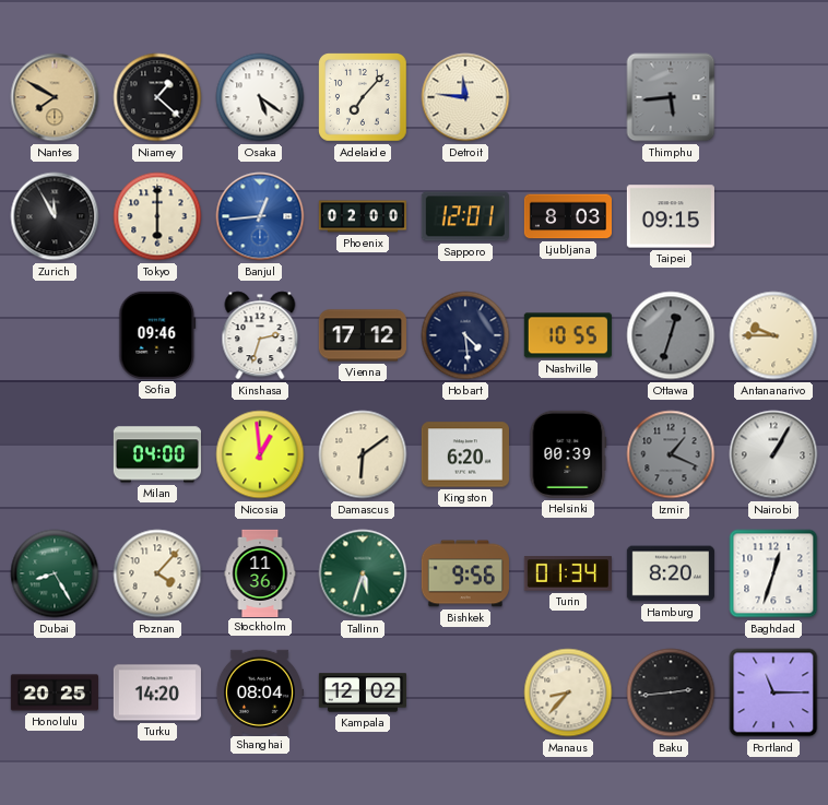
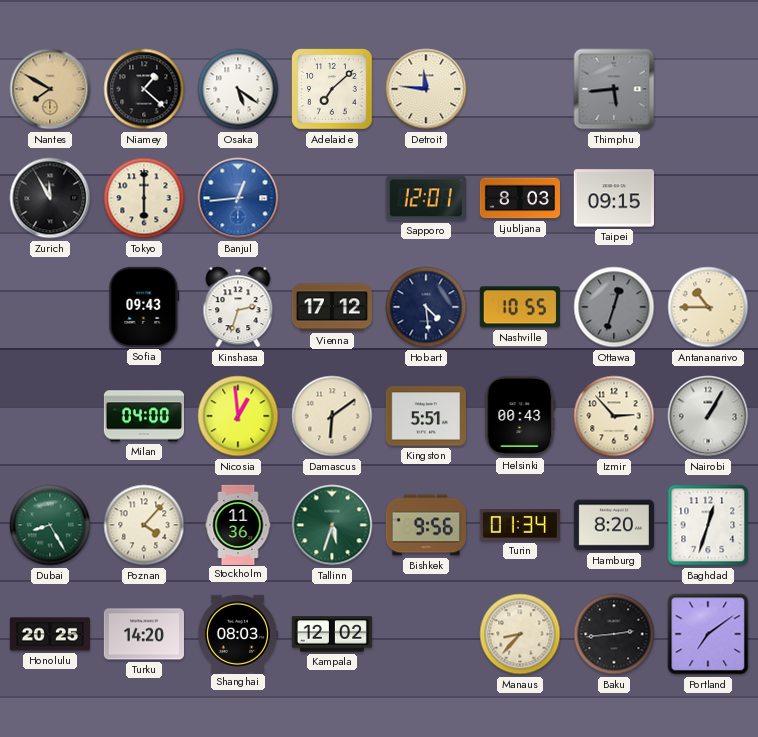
Adelaide: 7:07 -> 7:08
Phoenix: 02:00 -> none
Sofia: 09:46 -> 09:43
Antananarivo: 9:45 -> 10:45
Kingston: 6:20 -> 5:51
Helsinki: 00:39 -> 00:43
Izmir: 1:19 -> 2:53
Izmir dial: grey -> cream
Shanghai: 08:04 -> 08:03
Portland: 11:15 -> 7:09
